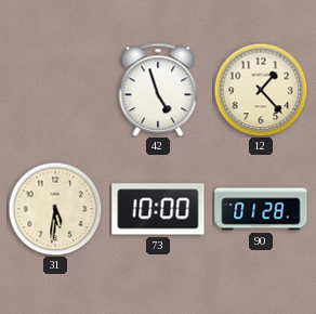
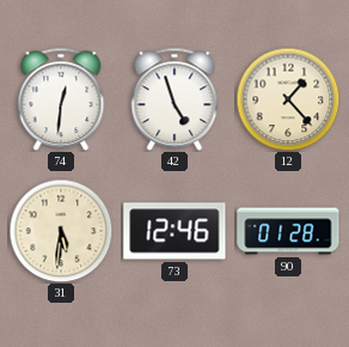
74: none -> 12:31
73: 10:00 -> 12:46
